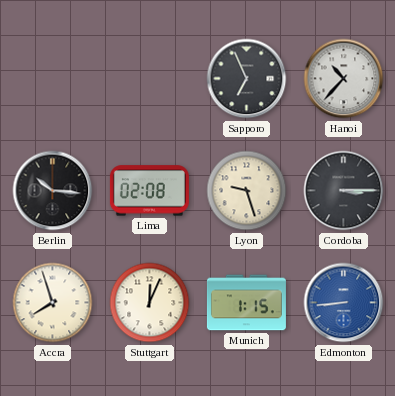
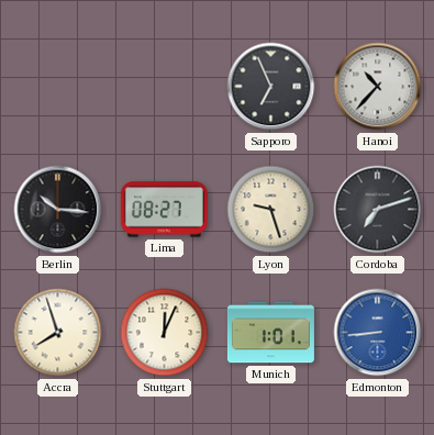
Lima: 02:08 -> 08:27
Cordoba: 3:15 -> 7:12
Munich: 1:15 -> 1:01
